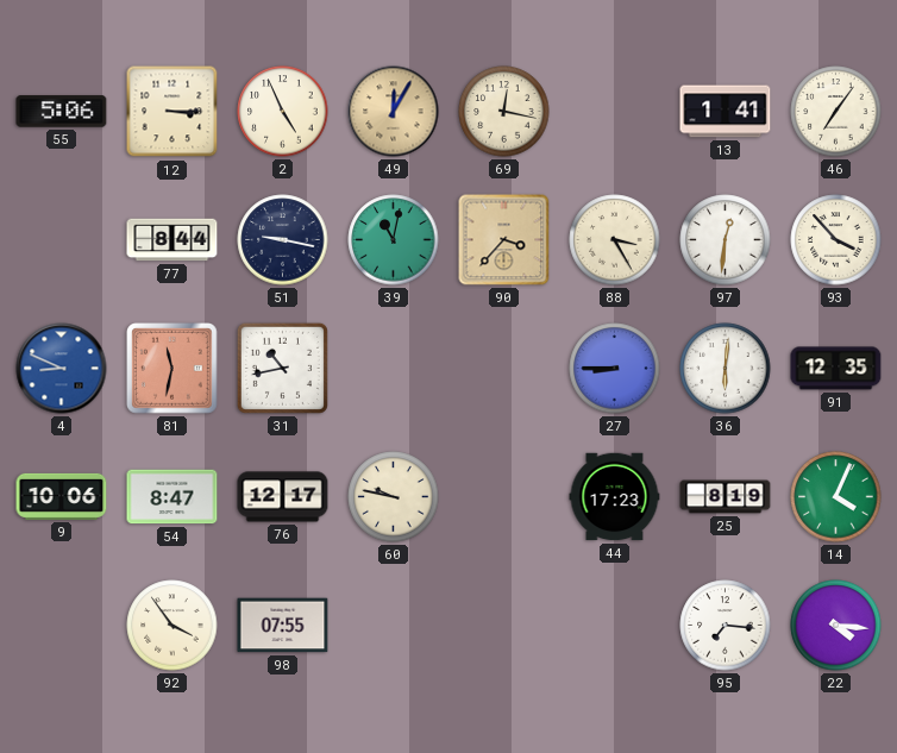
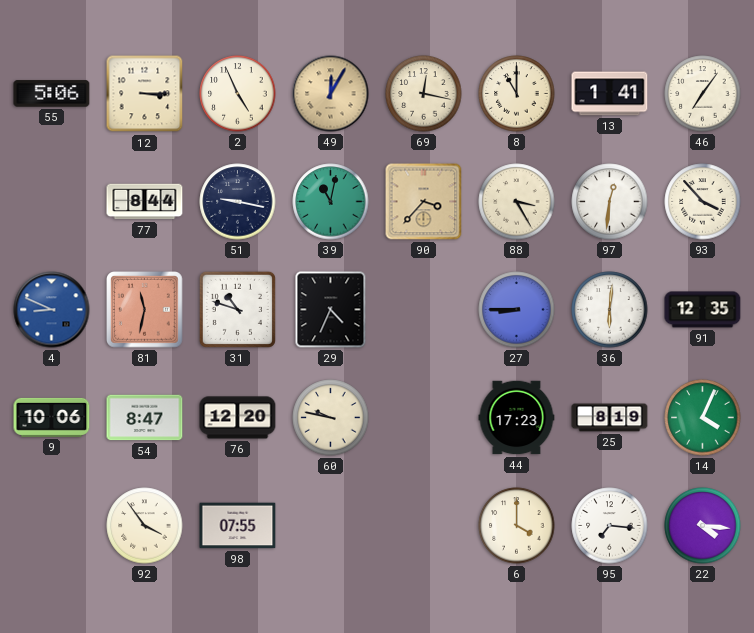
8: none -> 11:00
31: 10:43 -> 10:48
29: none -> 4:34
76: 12:17 -> 12:20
6: none -> 4:00
